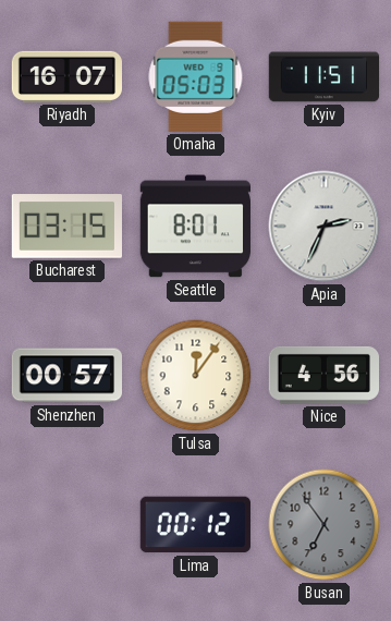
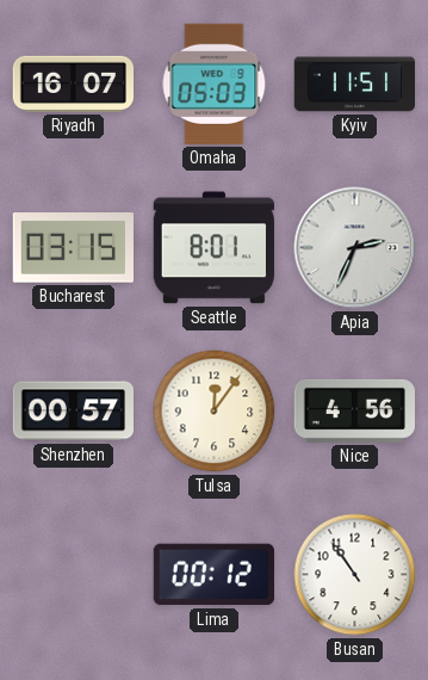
Busan: 6:54 -> 10:54
Busan dial: grey -> white
